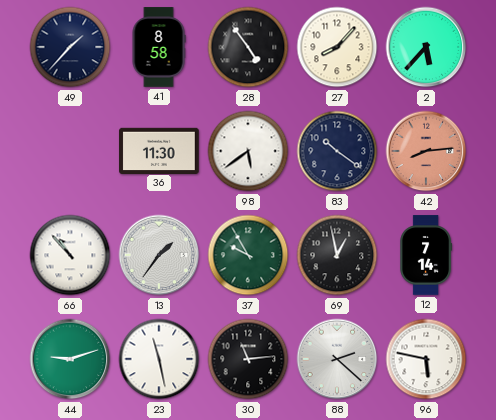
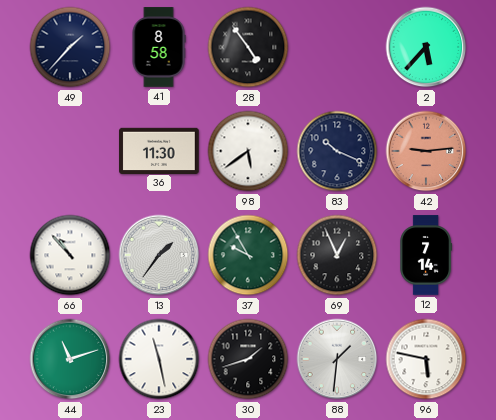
27: 8:07 -> none
83: 10:21 -> 10:19
42: 8:14 -> 9:14
69: 12:58 -> 12:56
44: 9:12 -> 11:12
30: 11:14 -> 1:42
88: 2:22 -> 1:31
